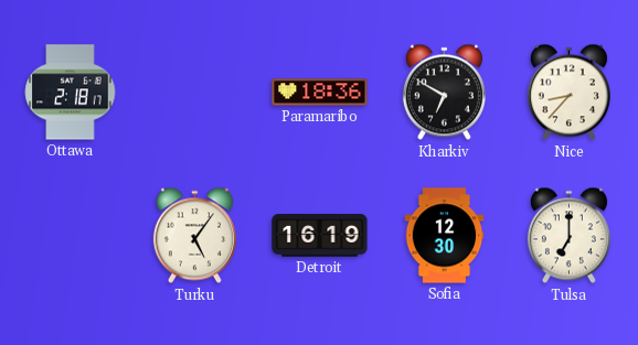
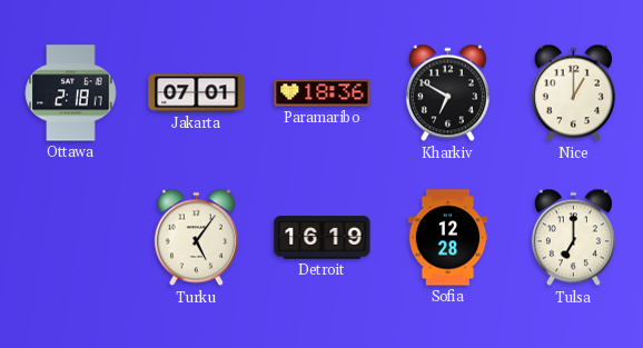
Jakarta: none -> 07:01
Nice: 8:37 -> 1:00
Sofia: 12:30 -> 12:28
